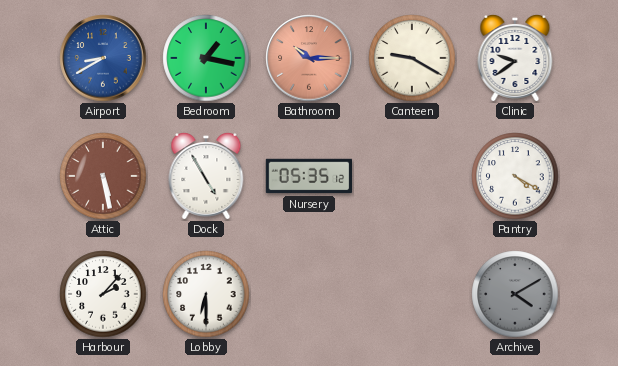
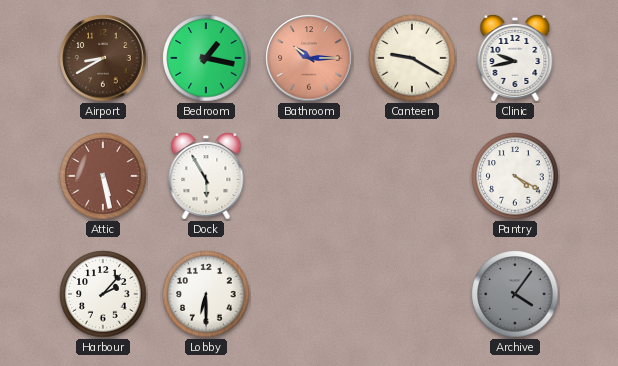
Airport dial: blue -> brown
Clinic: 9:39 -> 9:43
Dock: 4:55 -> 5:55
Nursery: 05:35 -> none
Archive: 4:10 -> 4:06
